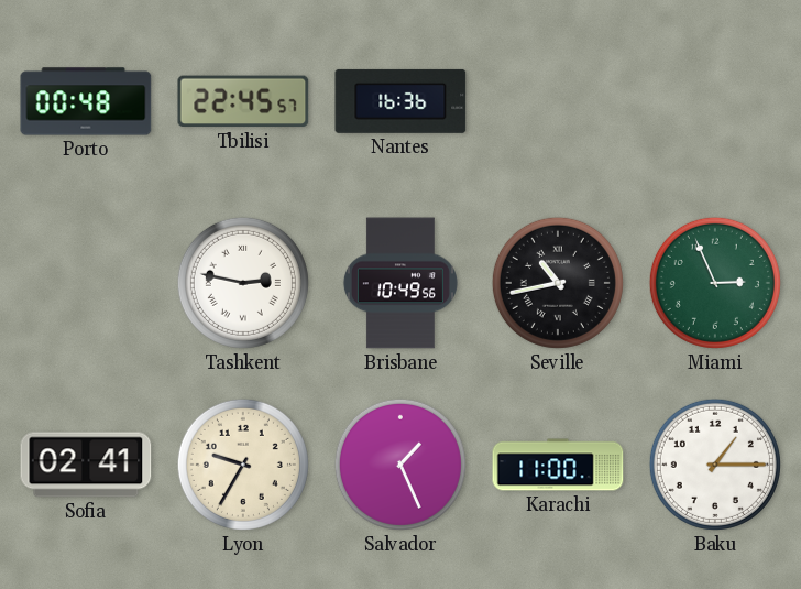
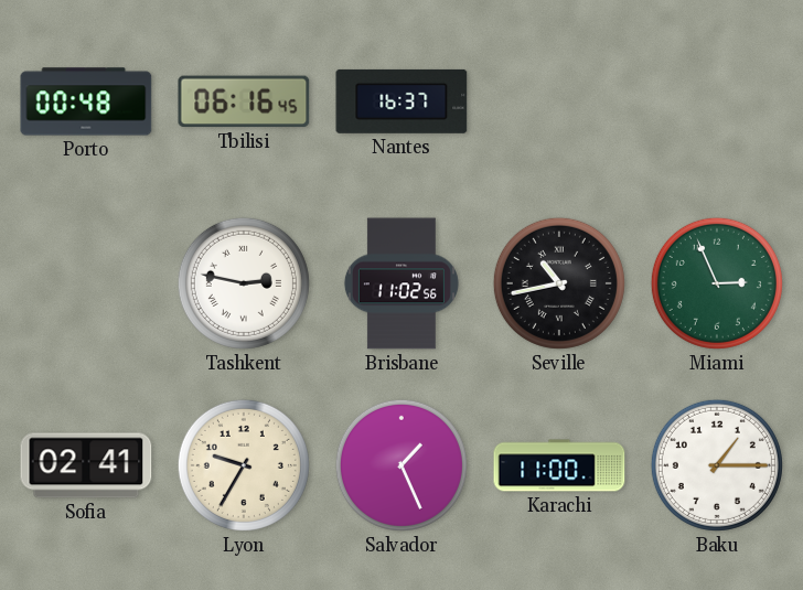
Tbilisi: 22:45 -> 06:16
Nantes: 16:36 -> 16:37
Brisbane: 10:49 -> 11:02
